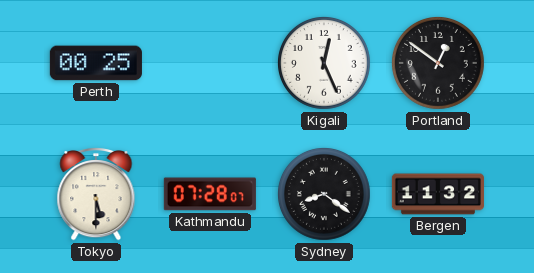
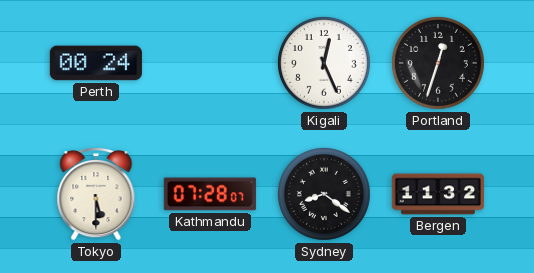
Perth: 00:25 -> 00:24
Portland: 12:51 -> 12:33
